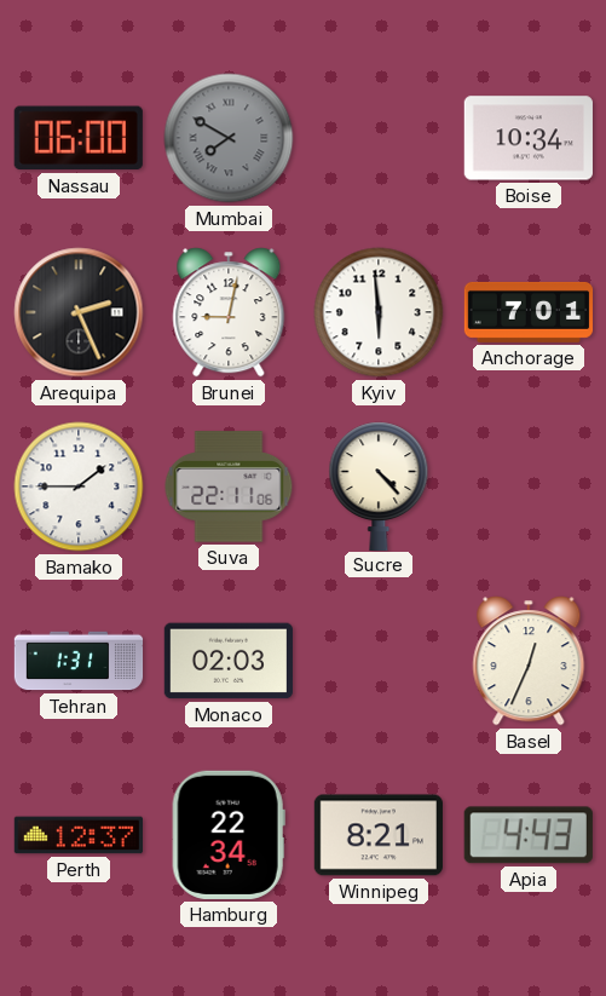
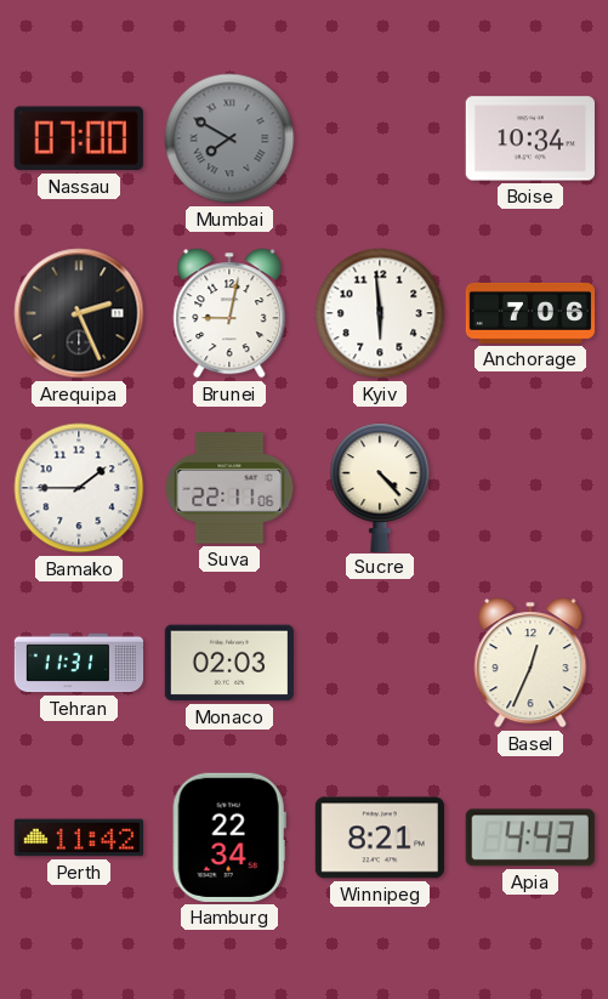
Nassau: 06:00 -> 07:00
Anchorage: 7:01 -> 7:06
Tehran: 1:31 -> 11:31
Perth: 12:37 -> 11:42
